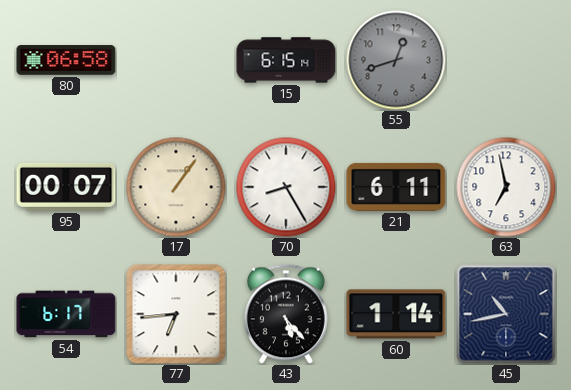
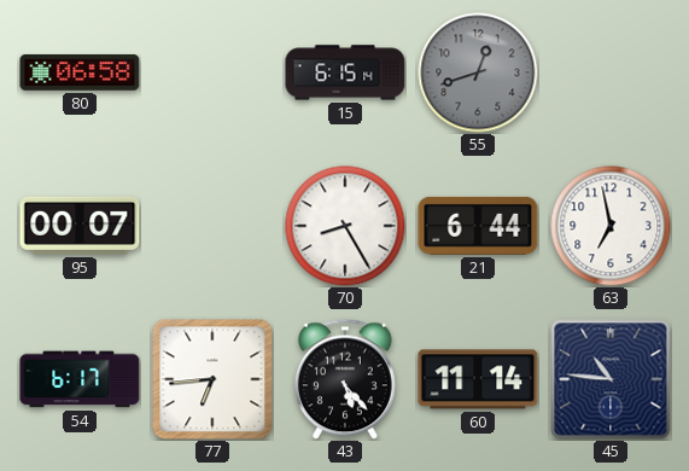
17: 1:06 -> none
21: 6:11 -> 6:44
60: 1:14 -> 11:14
45: 10:43 -> 10:46
